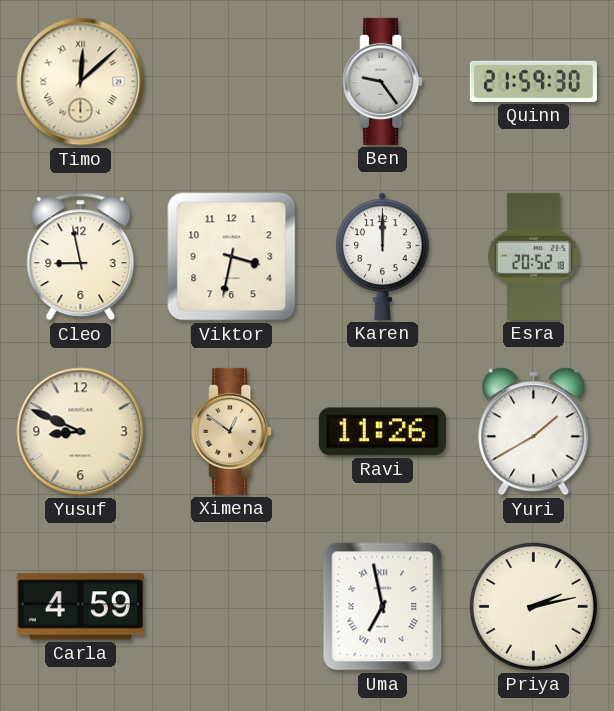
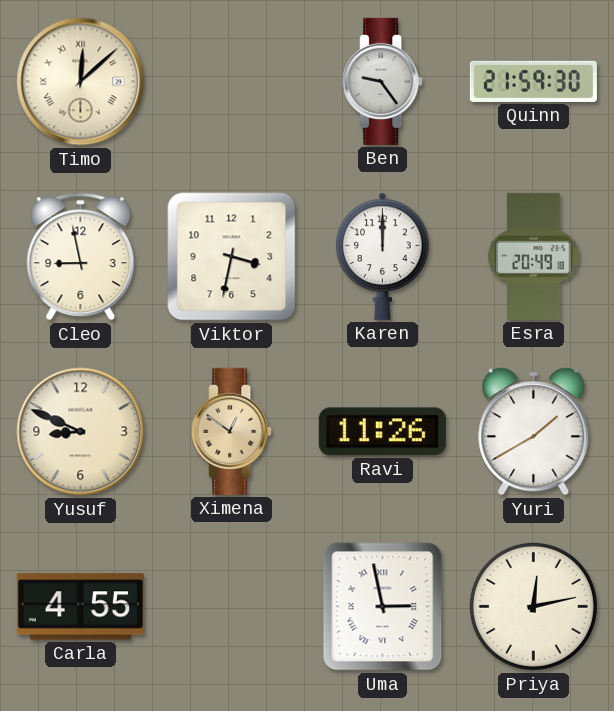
Esra: 20:52 -> 20:49
Carla: 4:59 -> 4:55
Uma: 6:58 -> 2:58
Priya: 2:13 -> 12:13
